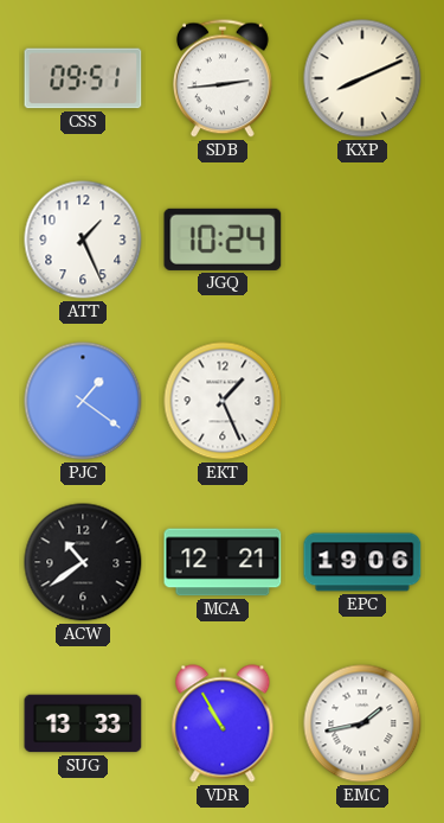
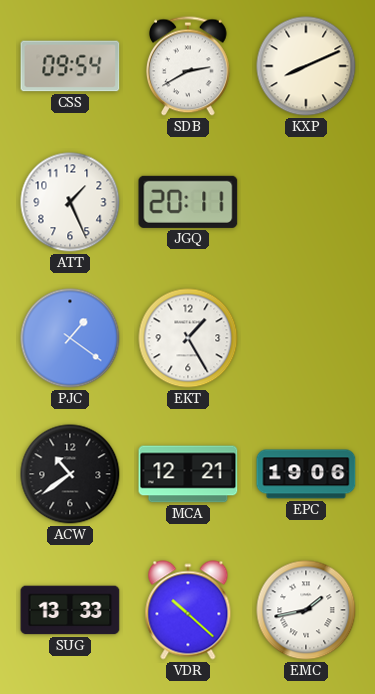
CSS: 09:51 -> 09:54
SDB: 2:44 -> 2:40
JGQ: 10:24 -> 20:11
EKT: 1:26 -> 1:25
VDR: 10:55 -> 10:22
